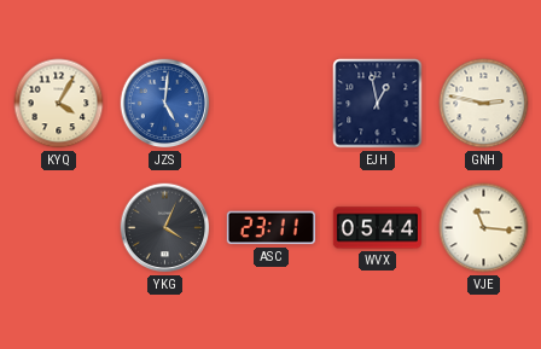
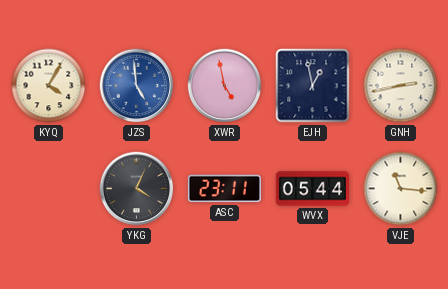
JZS: 5:01 -> 4:59
XWR: none -> 4:58
GNH: 2:47 -> 2:43
